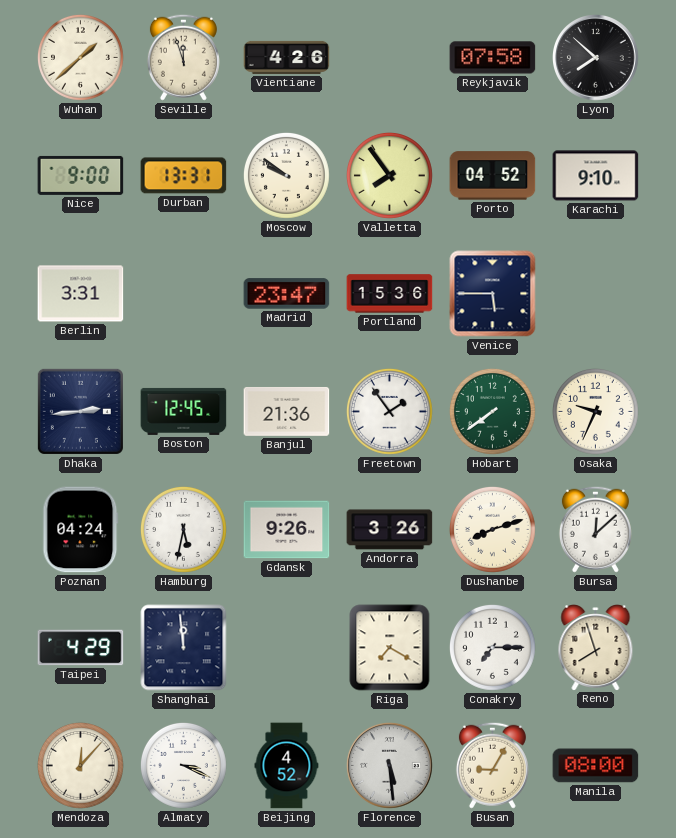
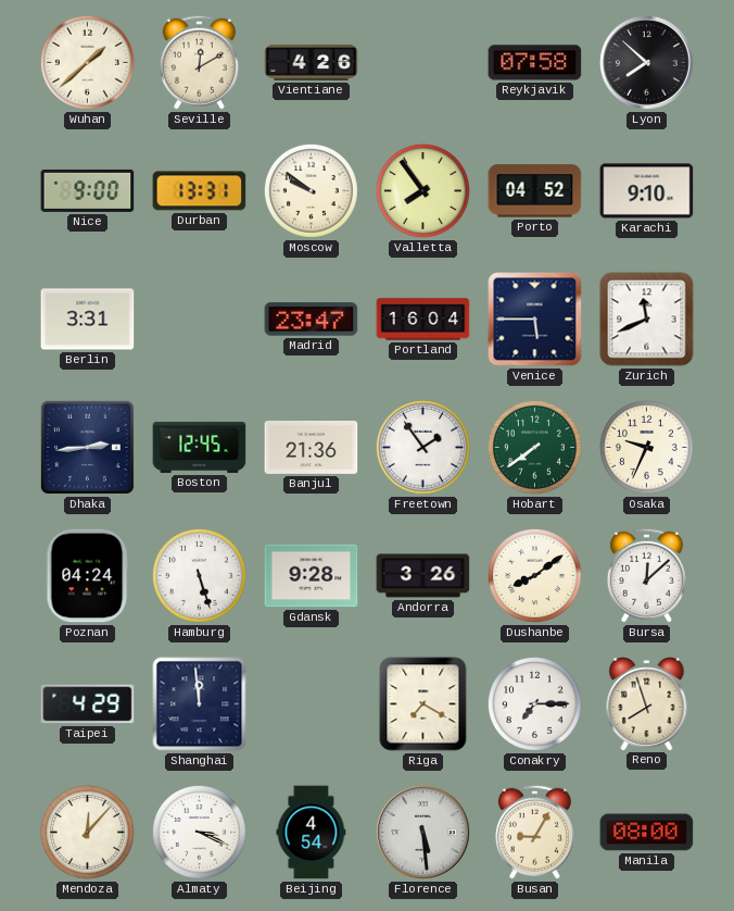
Seville: 11:57 -> 12:10
Portland: 15:36 -> 16:04
Zurich: none -> 11:41
Hamburg: 5:32 -> 5:27
Gdansk: 9:26 -> 9:28
Dushanbe: 8:12 -> 8:09
Beijing: 4:52 -> 4:54
